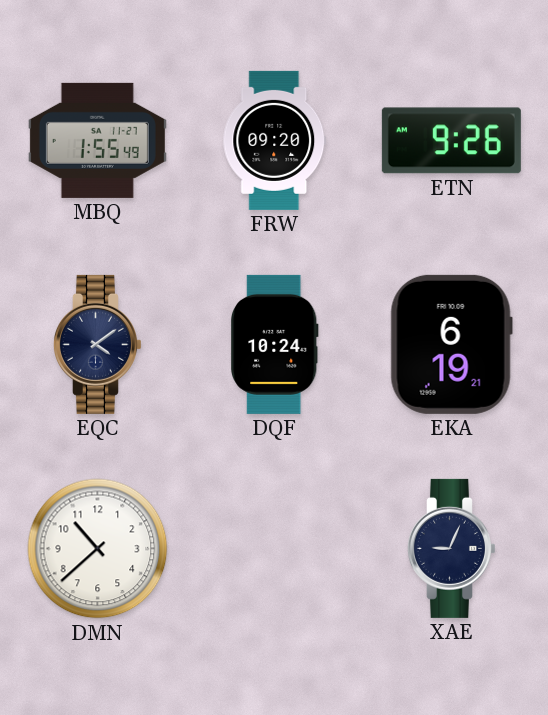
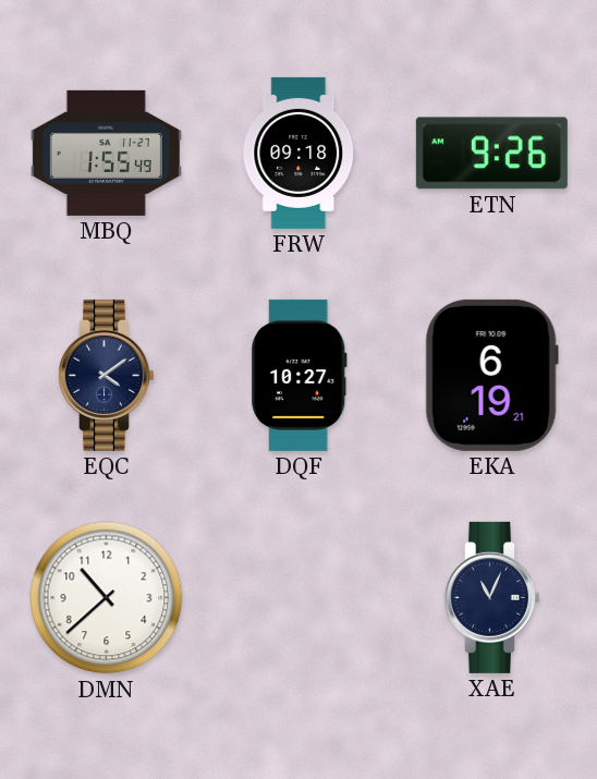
FRW: 09:20 -> 09:18
DQF: 10:24 -> 10:27
XAE: 9:04 -> 11:04
